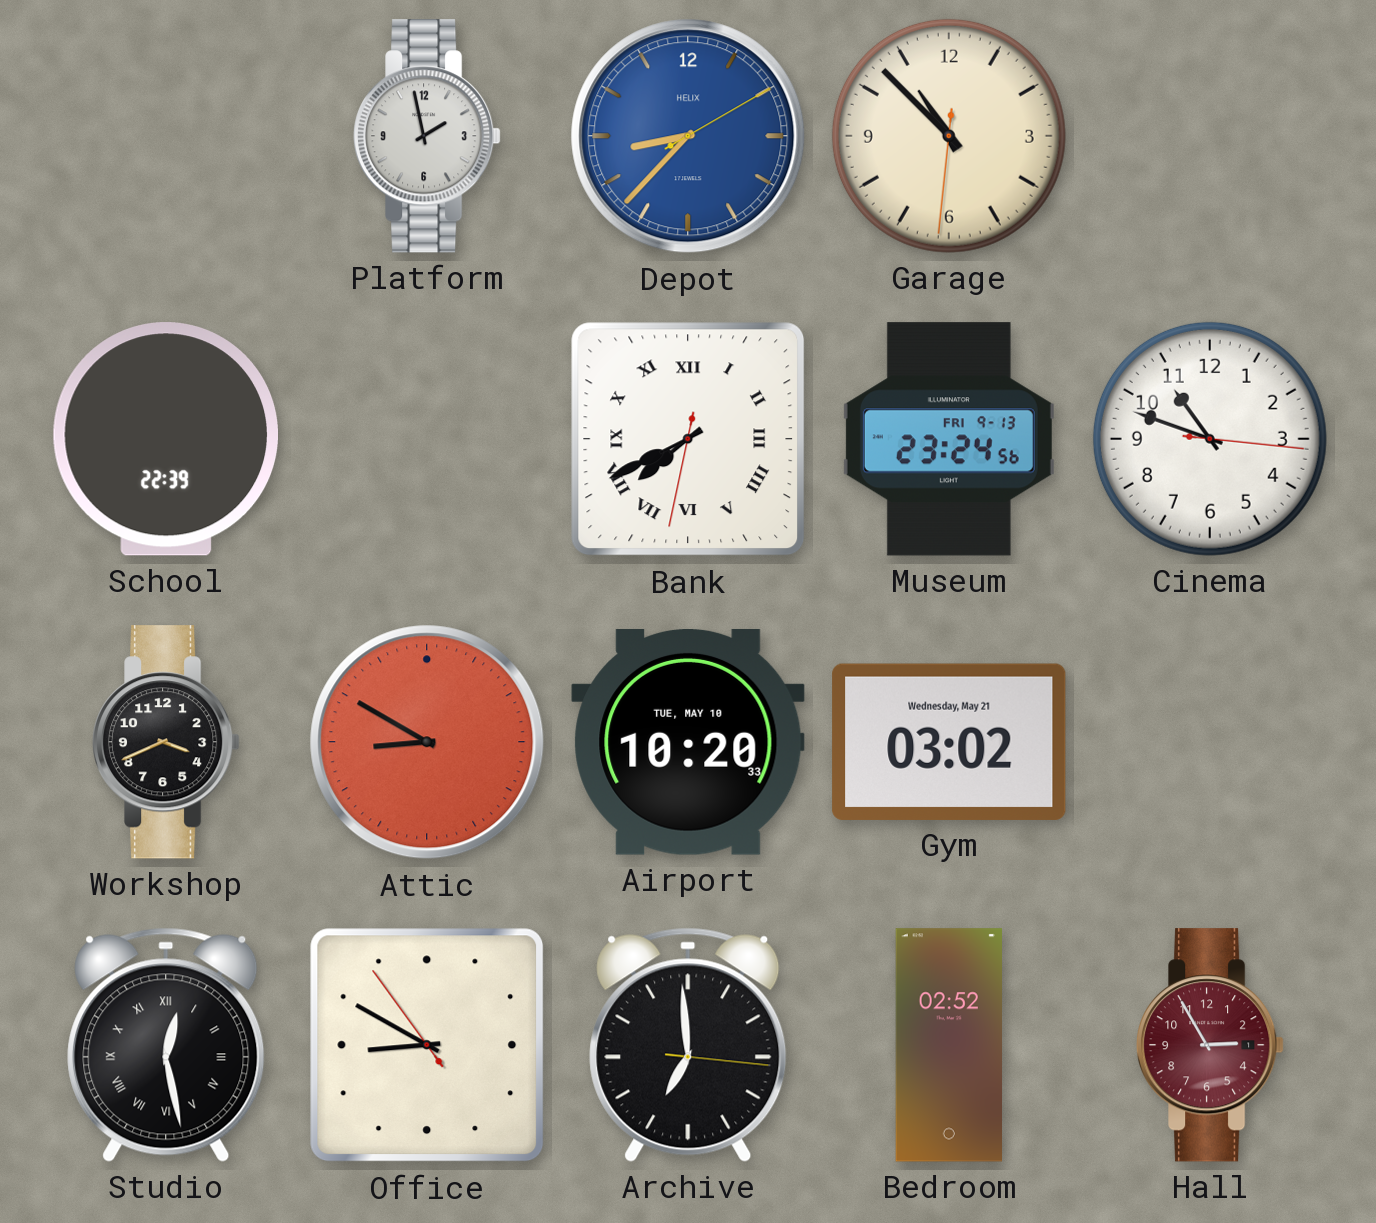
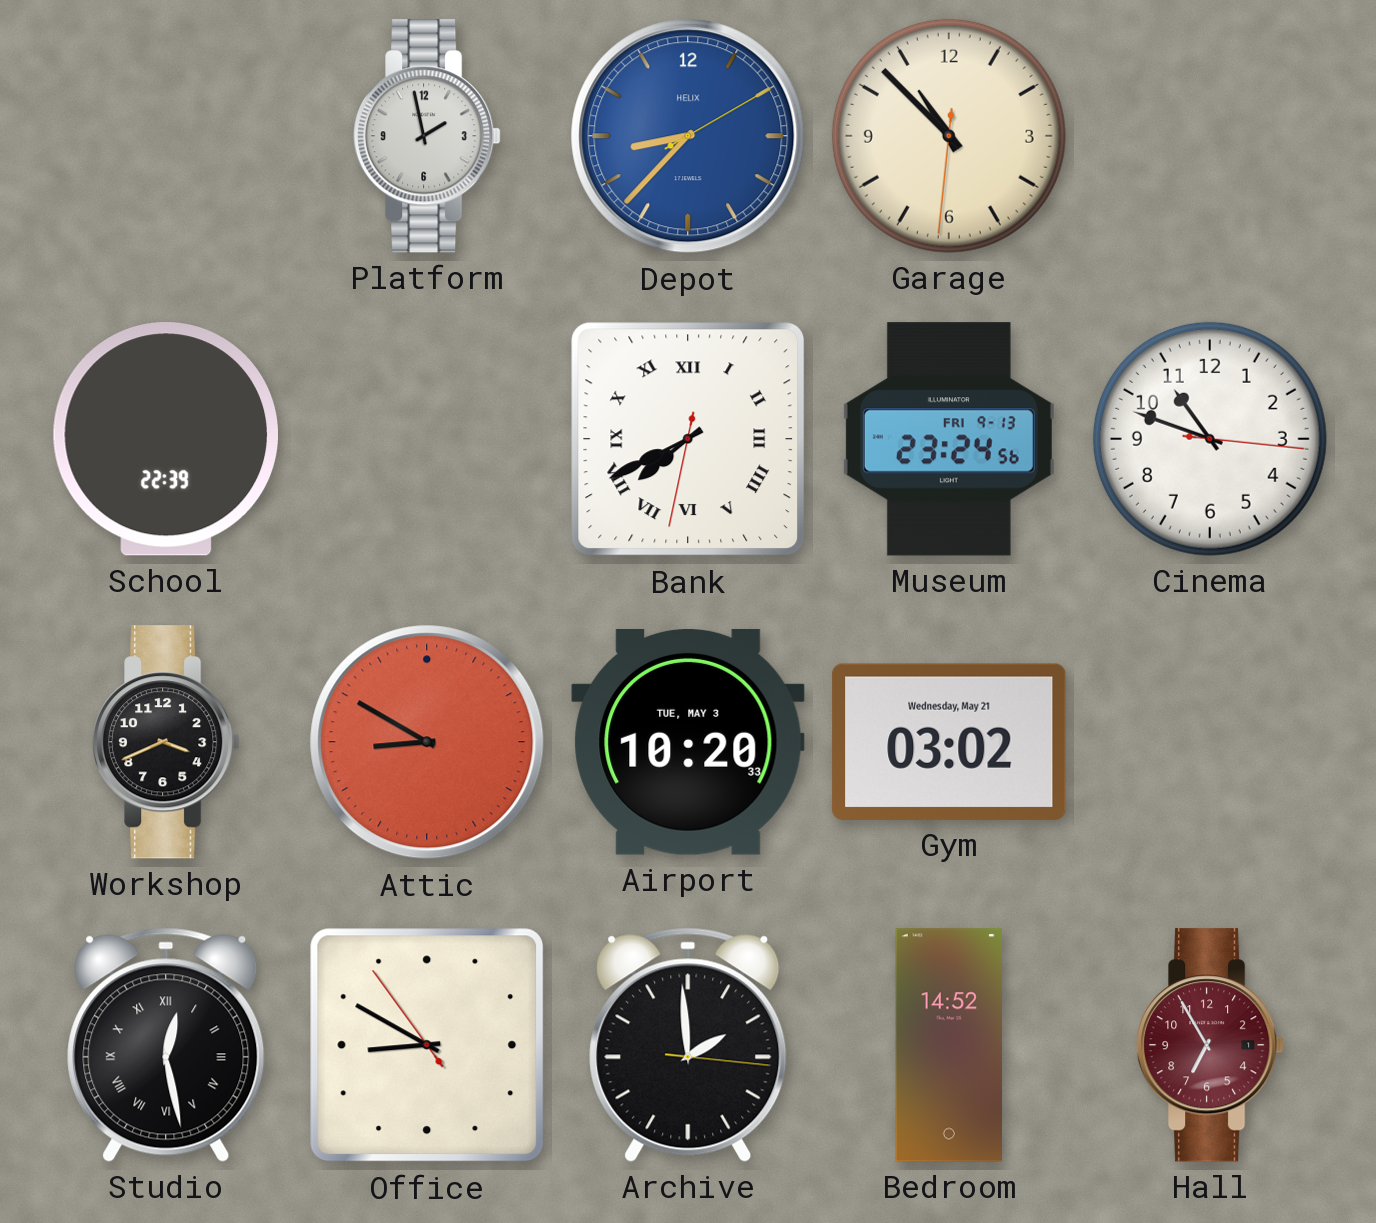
Airport date: TUE, MAY 10 -> TUE, MAY 3
Archive: 6:59 -> 1:59
Bedroom: 02:52 -> 14:52
Hall: 2:55 -> 6:55
